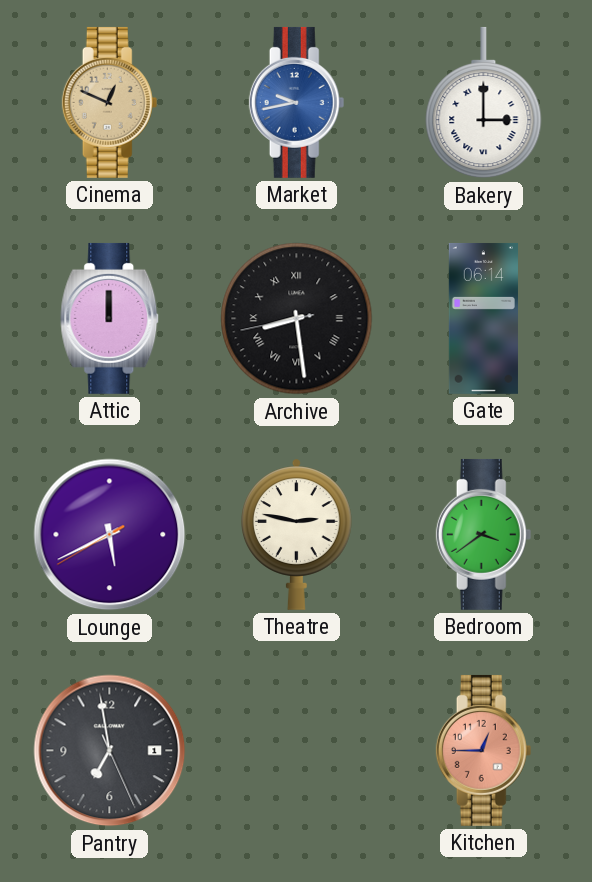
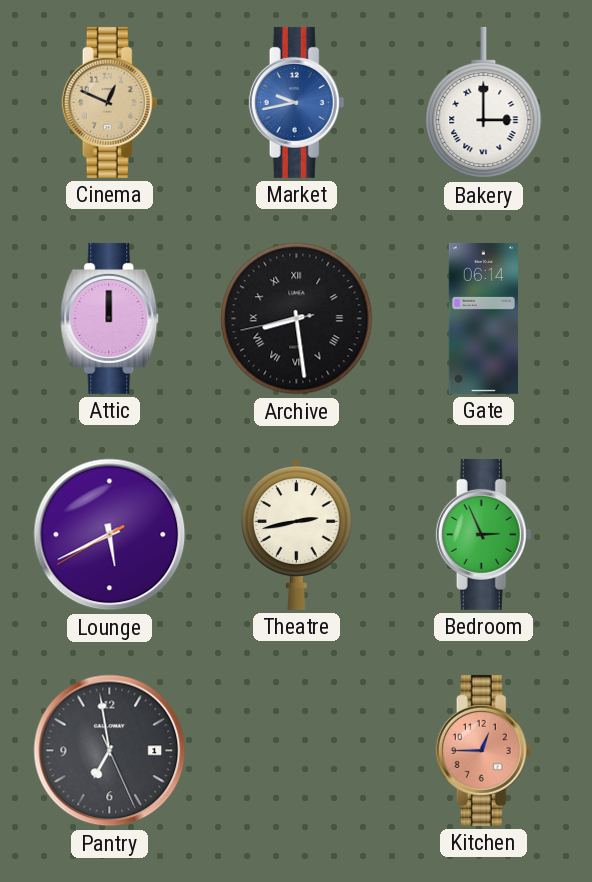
Theatre: 2:47 -> 2:43
Bedroom: 3:39 -> 2:56
